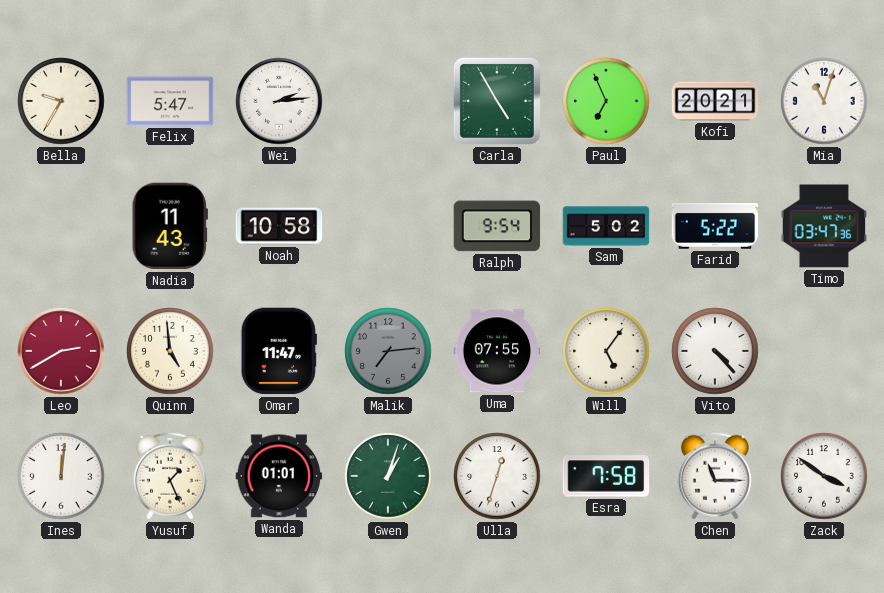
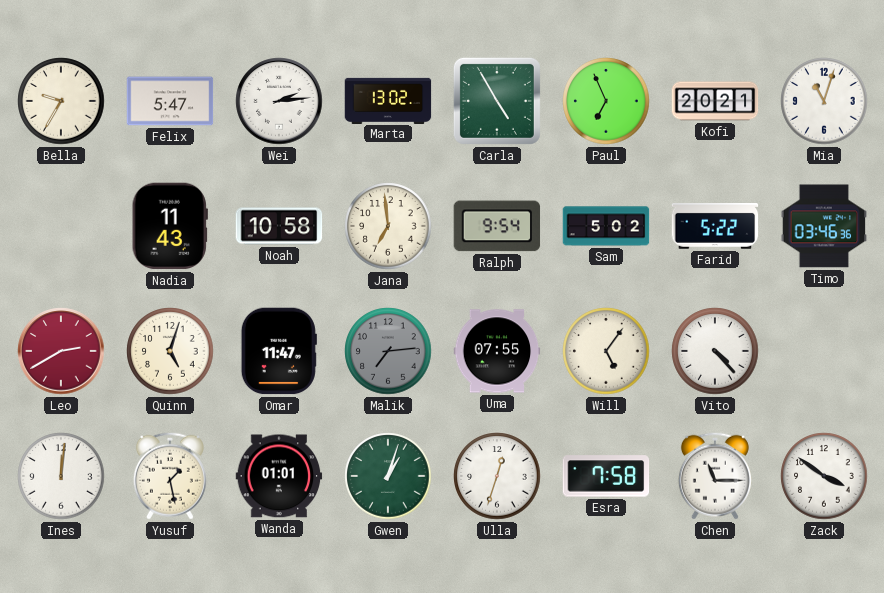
Marta: none -> 13:02
Jana: none -> 6:59
Timo: 03:47 -> 03:46
Quinn: 4:59 -> 5:03
Yusuf: 1:26 -> 1:28
